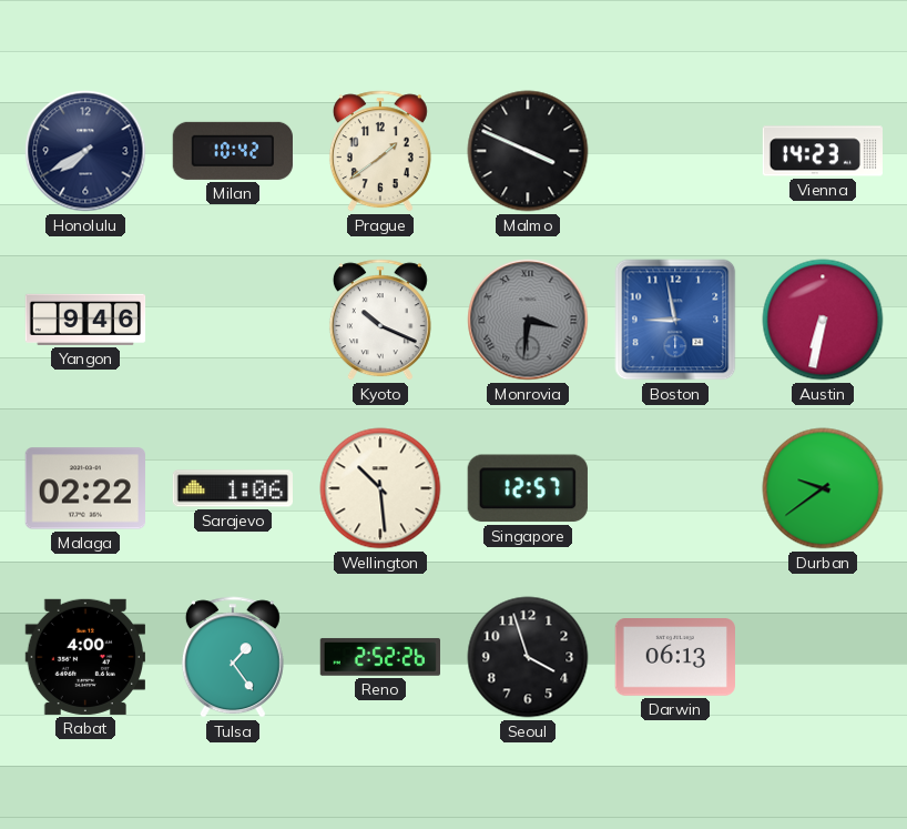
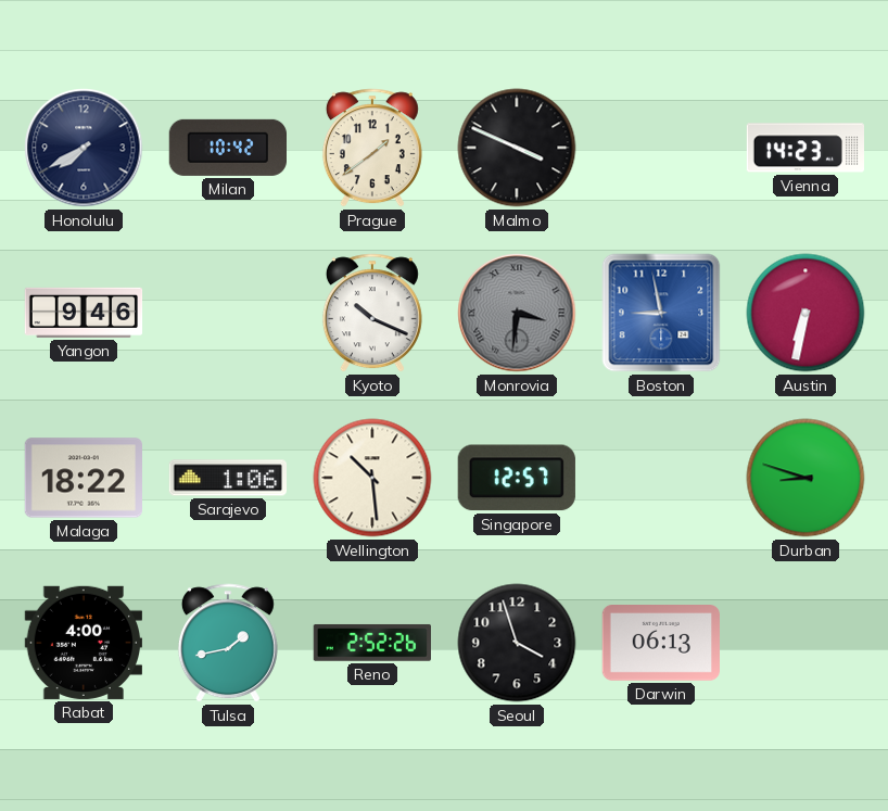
Malaga: 02:22 -> 18:22
Durban: 9:39 -> 8:48
Tulsa: 1:24 -> 1:43
